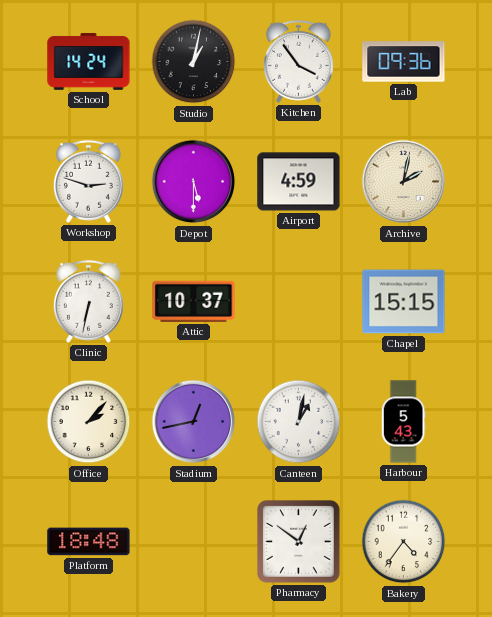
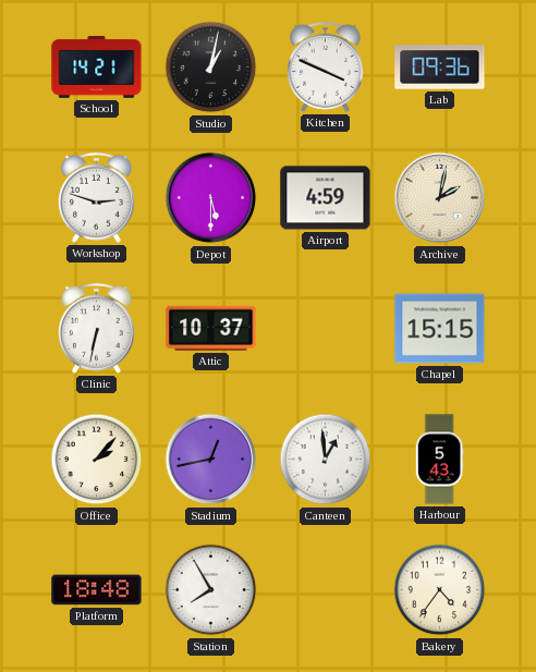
School: 14:24 -> 14:21
Kitchen: 3:54 -> 3:49
Canteen: 1:02 -> 12:59
Station: none -> 7:55
Pharmacy: 12:51 -> none
